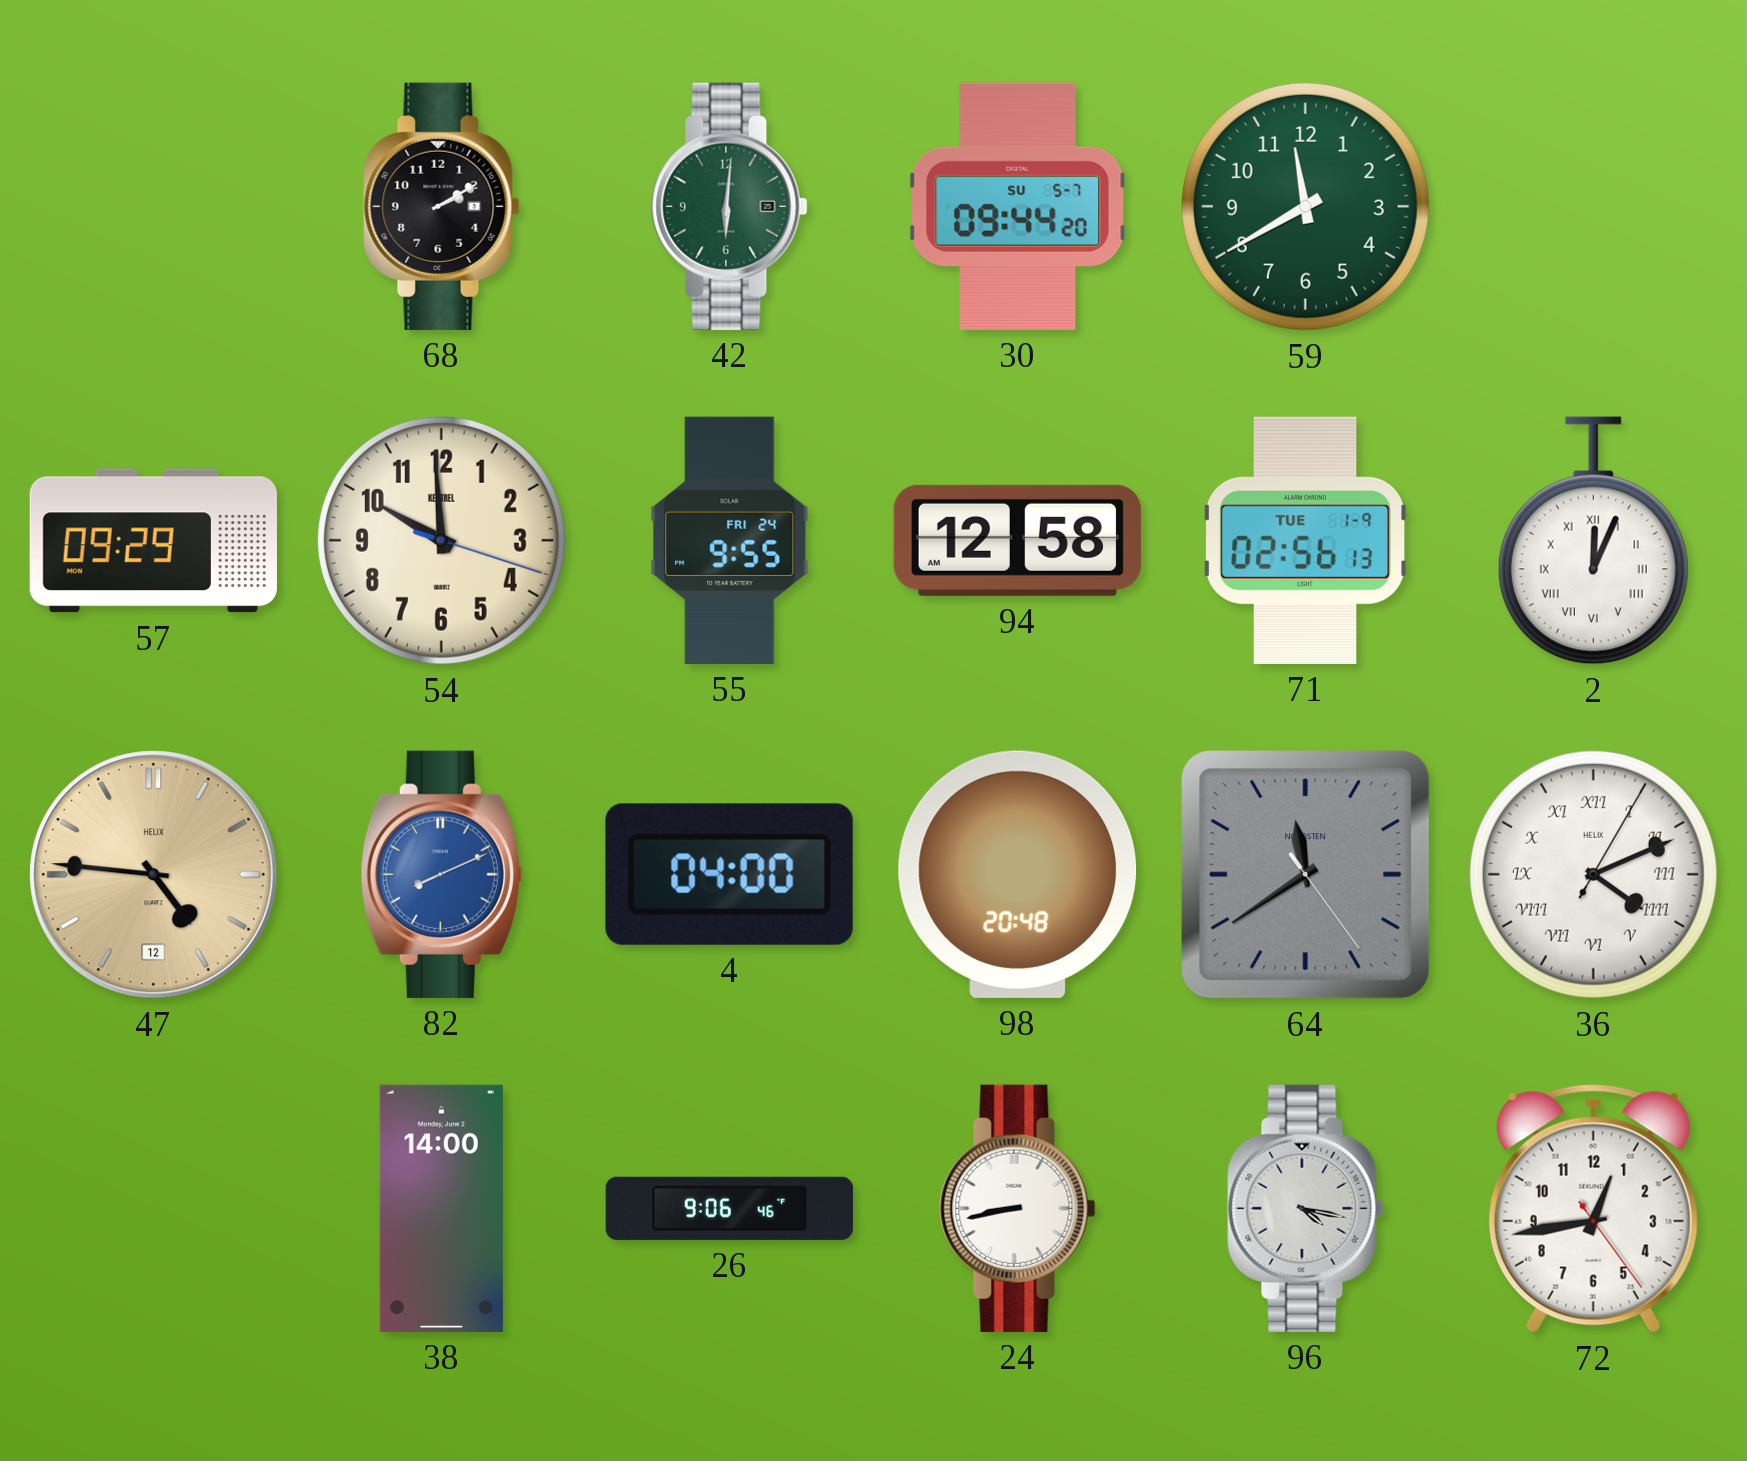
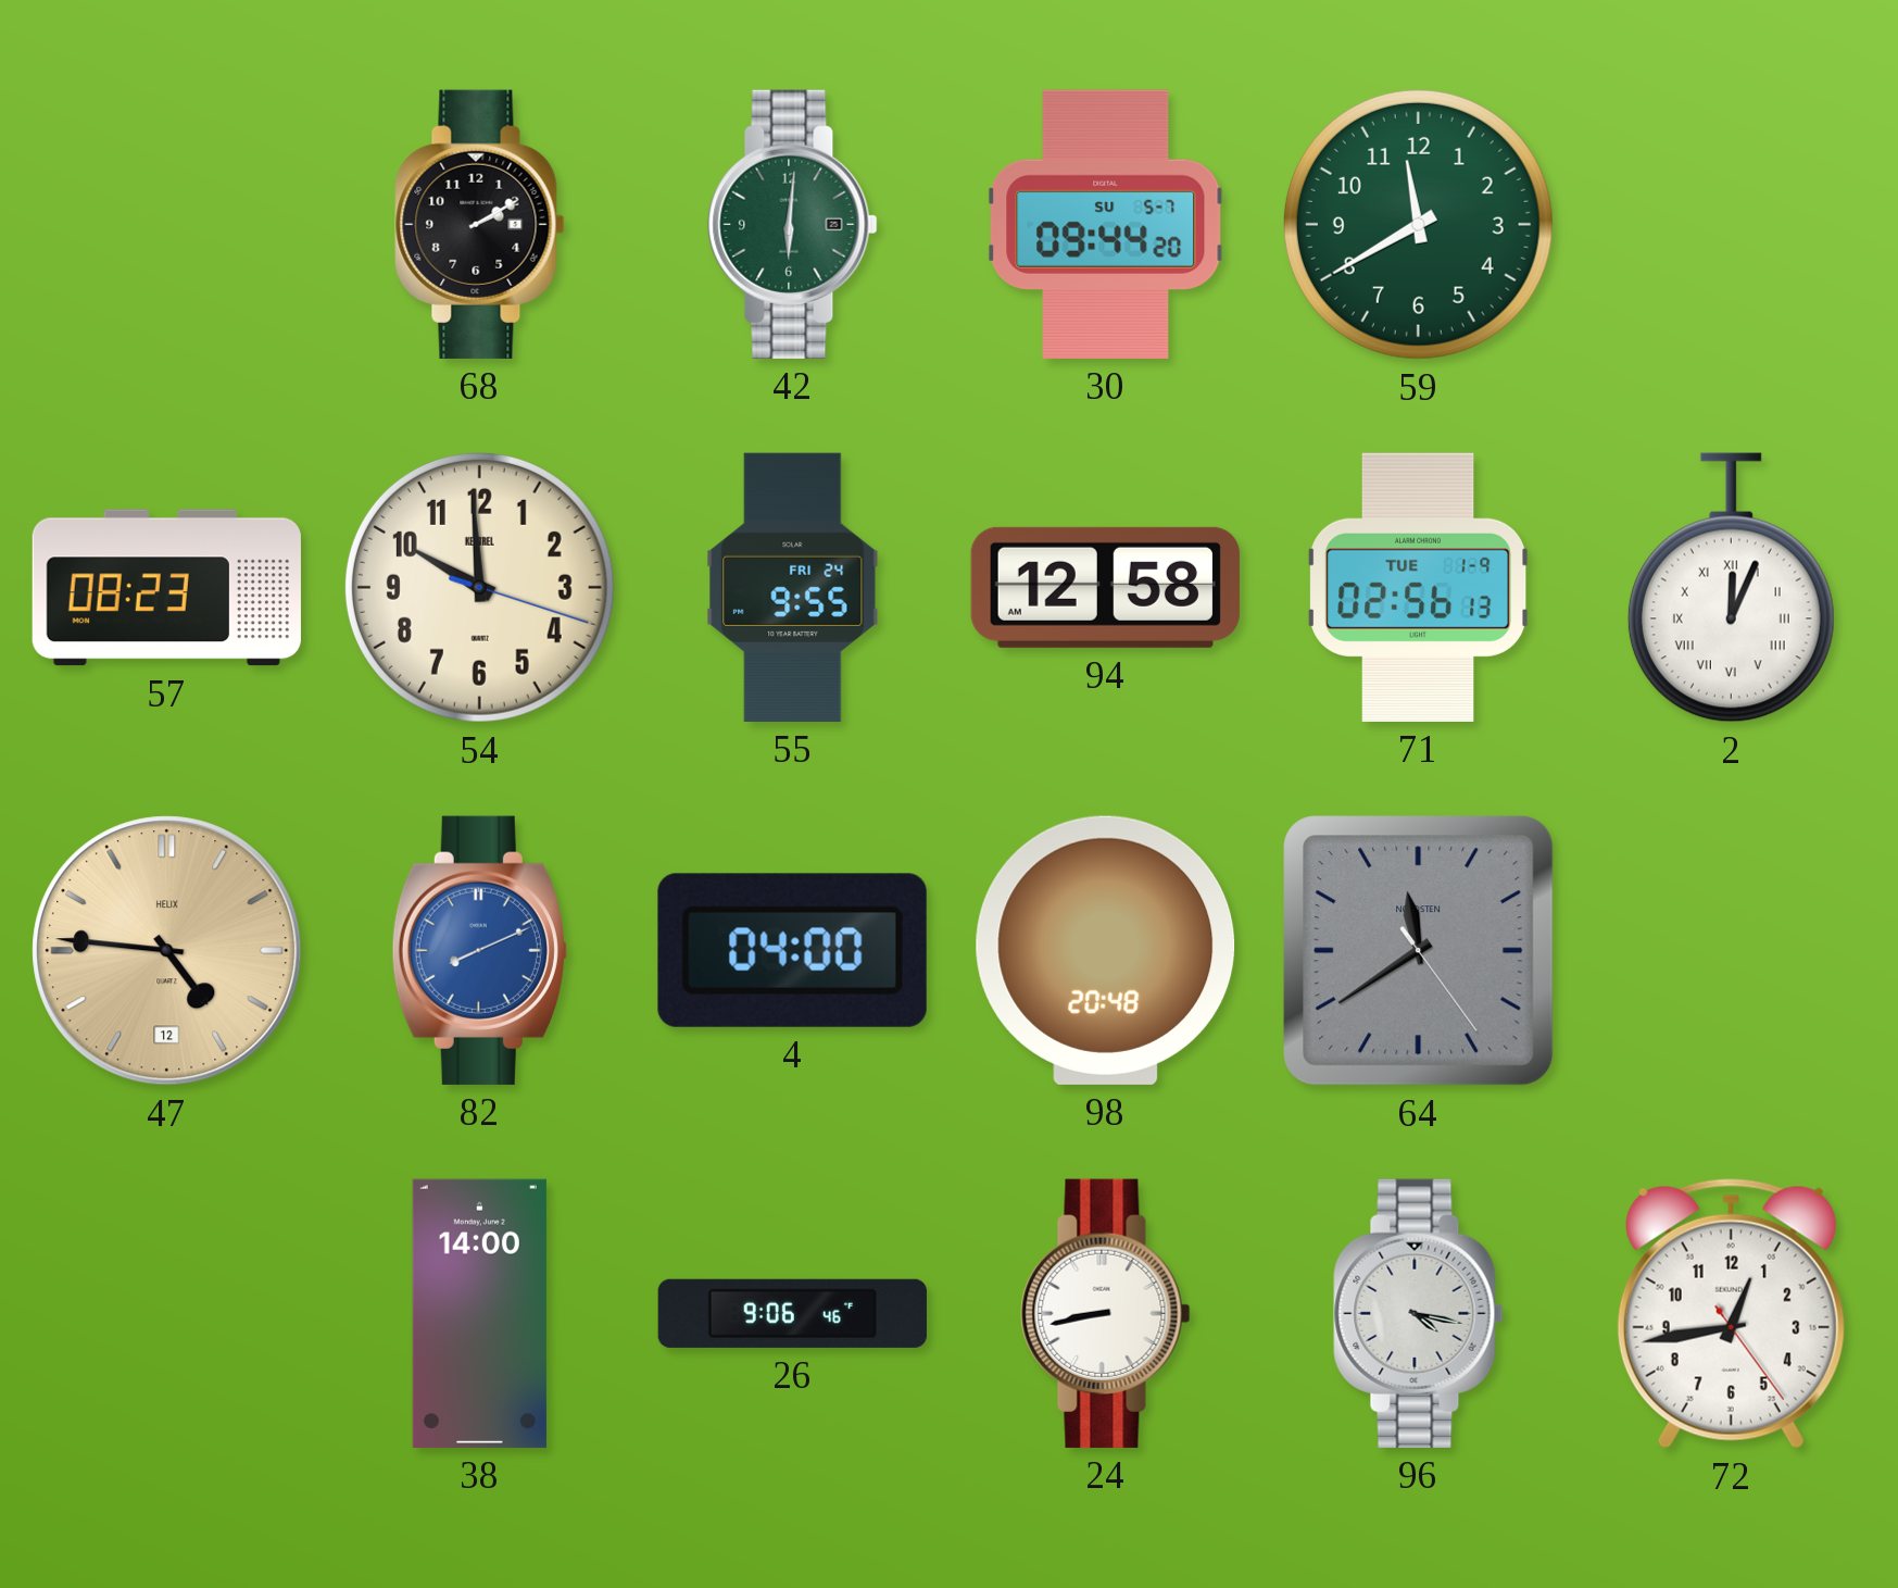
57: 09:29 -> 08:23
36: 4:11 -> none
